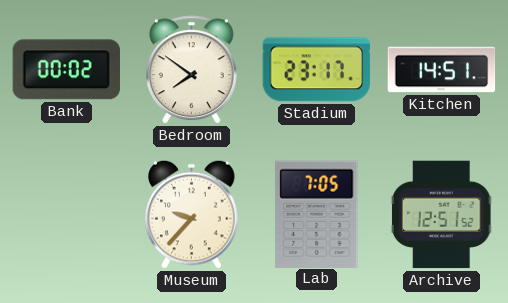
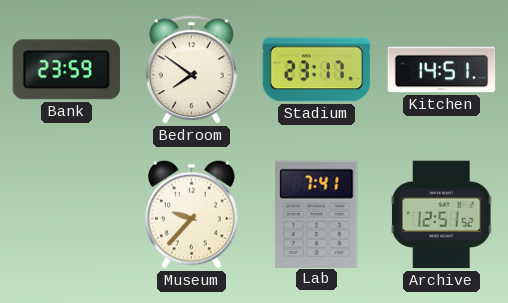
Bank: 00:02 -> 23:59
Lab: 7:05 -> 7:41
